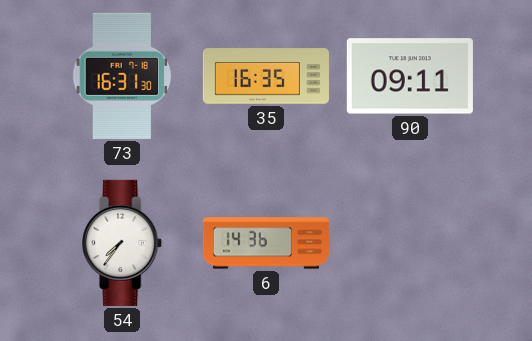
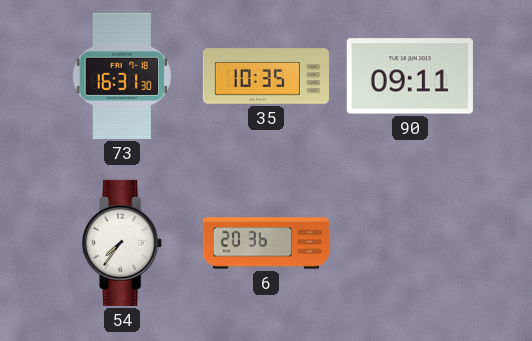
35: 16:35 -> 10:35
6: 14:36 -> 20:36
